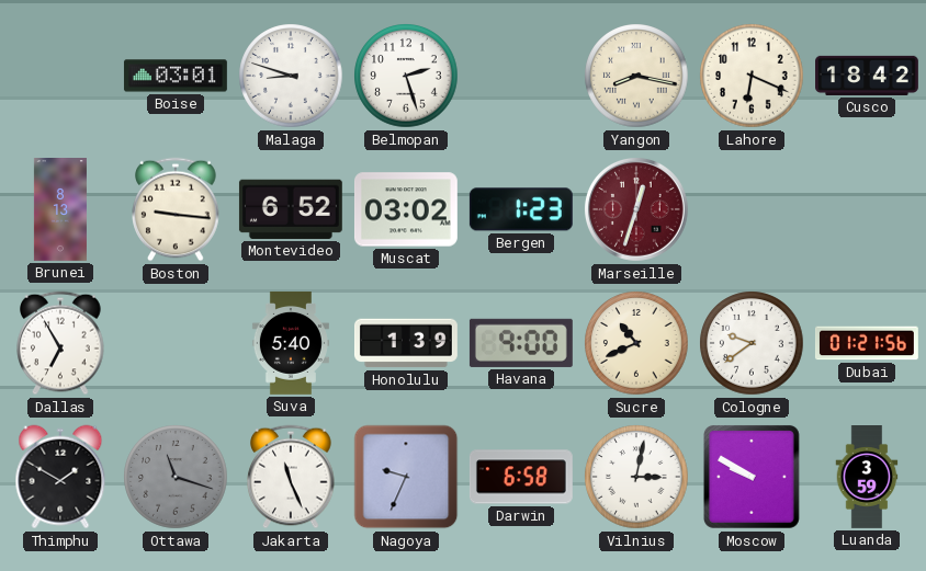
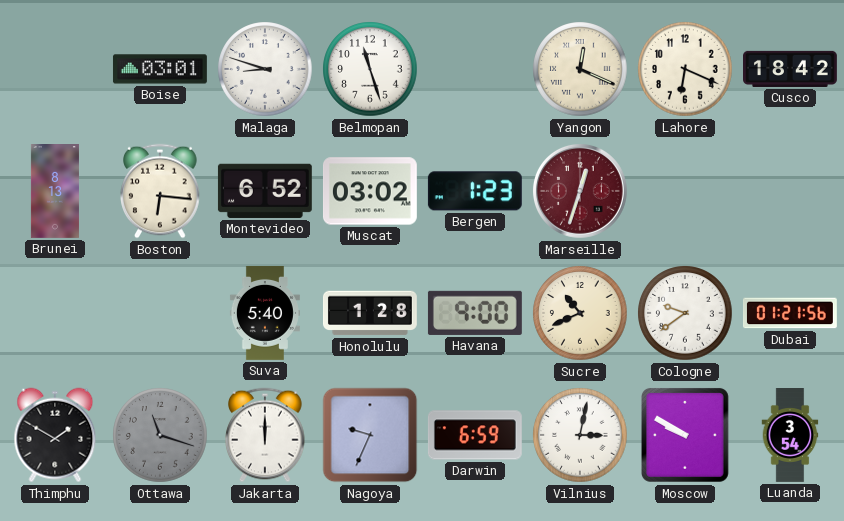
Belmopan: 2:27 -> 11:27
Yangon: 8:17 -> 12:19
Boston: 9:16 -> 6:16
Dallas: 6:55 -> none
Honolulu: 1:39 -> 1:28
Jakarta: 11:26 -> 12:00
Darwin: 6:58 -> 6:59
Luanda: 3:59 -> 3:54
